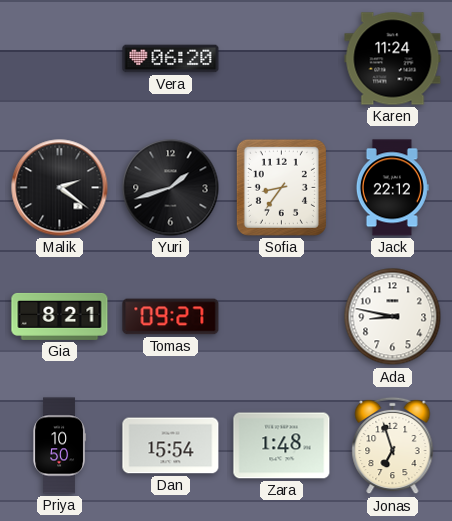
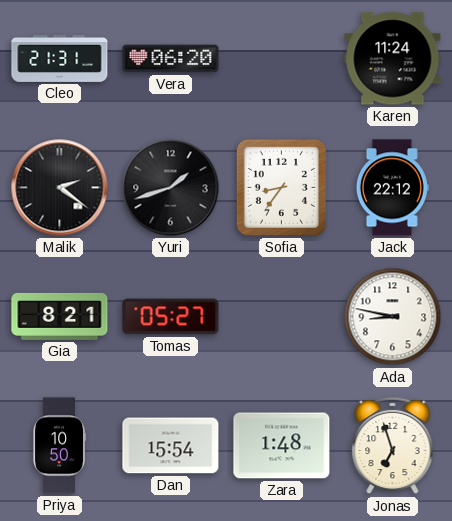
Cleo: none -> 21:31
Tomas: 09:27 -> 05:27
